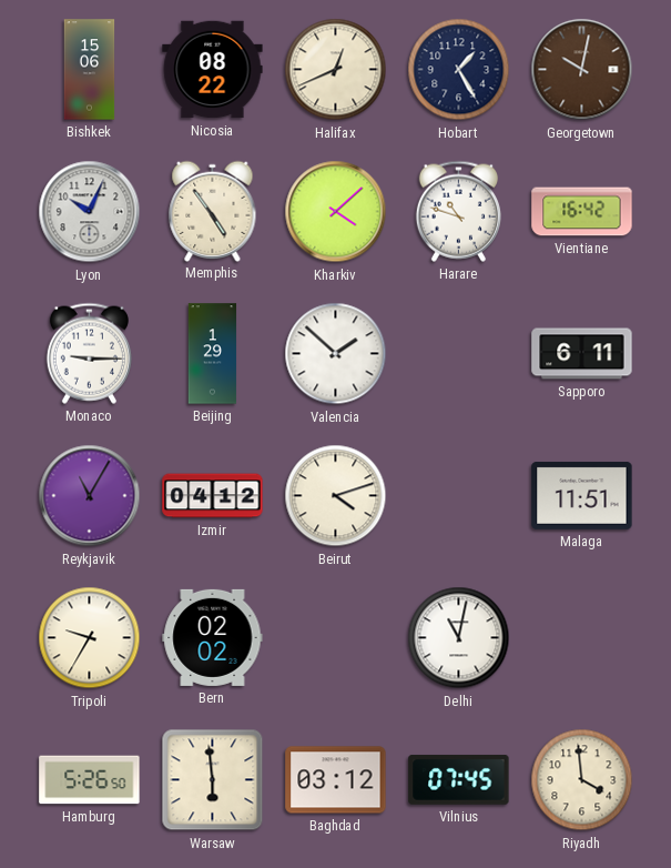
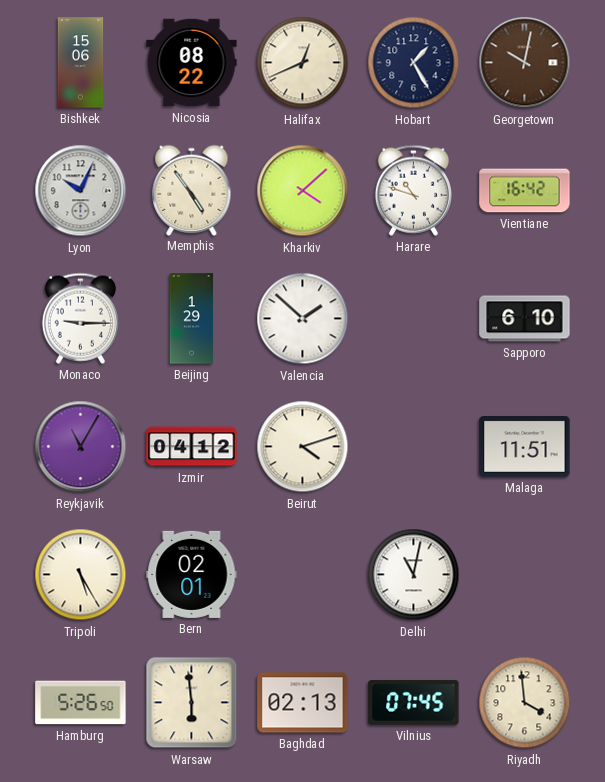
Sapporo: 6:11 -> 6:10
Tripoli: 9:35 -> 5:25
Bern: 02:02 -> 02:01
Baghdad: 03:12 -> 02:13
